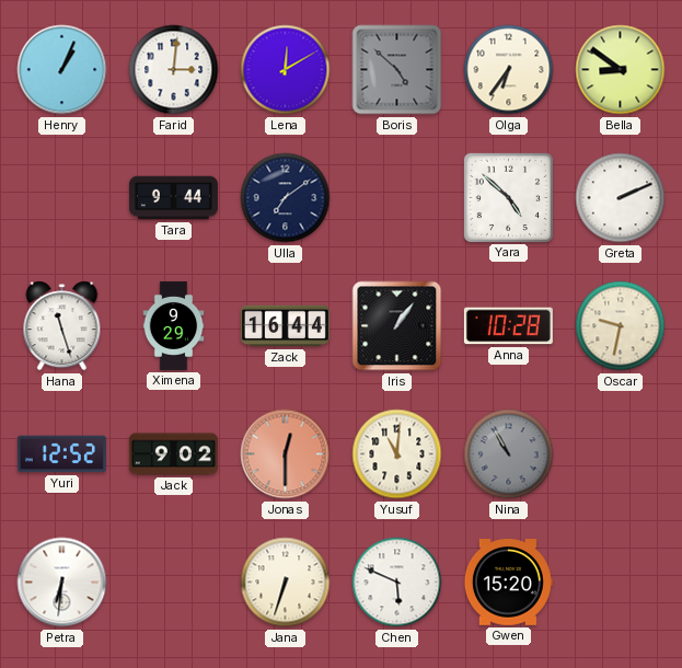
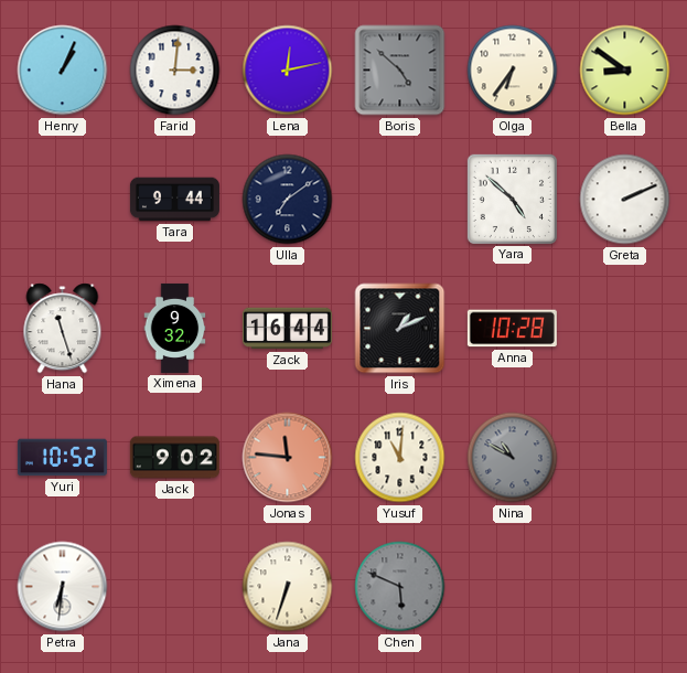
Lena: 12:10 -> 12:13
Ximena: 9:29 -> 9:32
Iris: 1:06 -> 1:11
Oscar: 9:32 -> none
Yuri: 12:52 -> 10:52
Jonas: 12:30 -> 11:46
Nina: 10:55 -> 10:50
Chen dial: white -> grey
Gwen: 15:20 -> none
